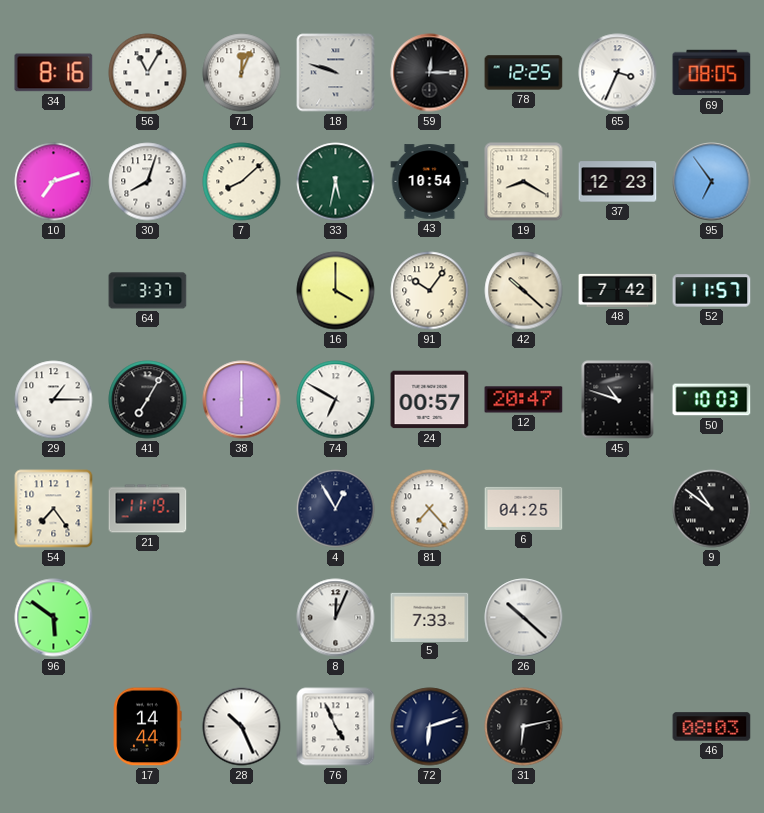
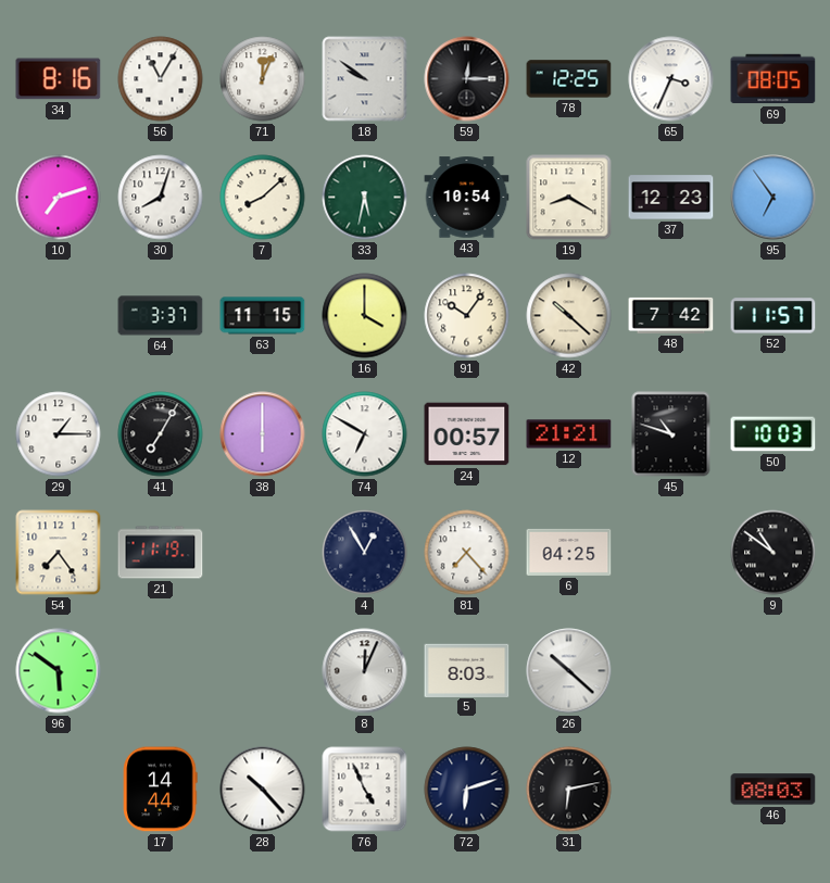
18: 9:48 -> 9:51
63: none -> 11:15
12: 20:47 -> 21:21
5: 7:33 -> 8:03
28: 10:26 -> 10:23
